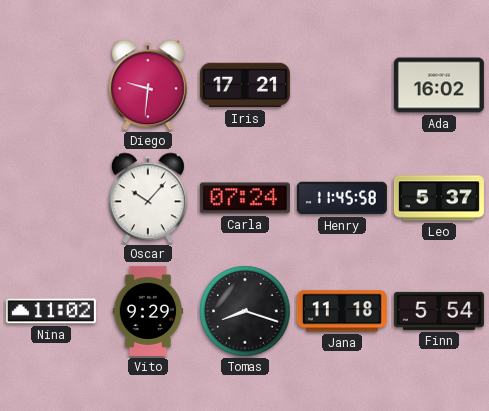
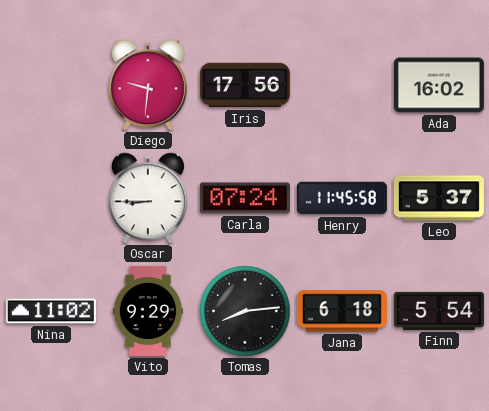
Iris: 17:21 -> 17:56
Oscar: 10:07 -> 8:45
Tomas: 8:18 -> 8:14
Jana: 11:18 -> 6:18
